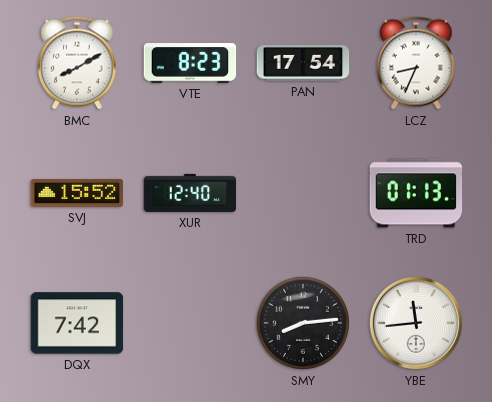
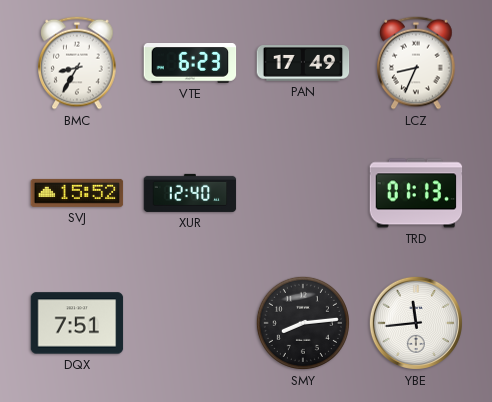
BMC: 8:10 -> 8:35
VTE: 8:23 -> 6:23
PAN: 17:54 -> 17:49
DQX: 7:42 -> 7:51
